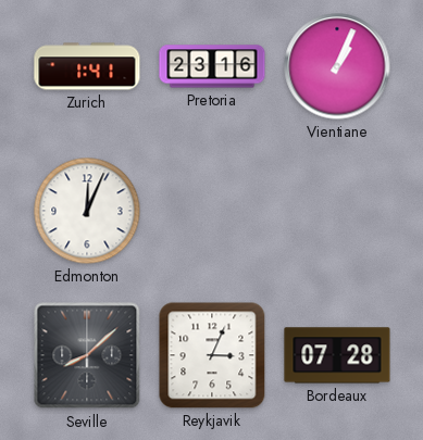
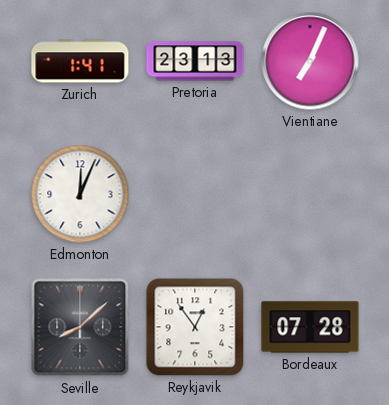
Pretoria: 23:16 -> 23:13
Vientiane: 1:04 -> 7:04
Reykjavik: 3:04 -> 12:54
